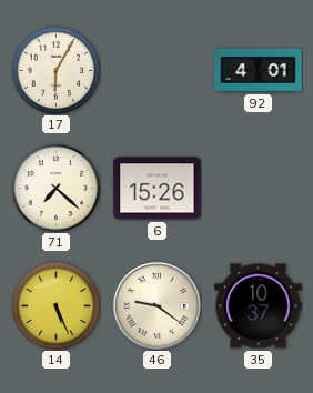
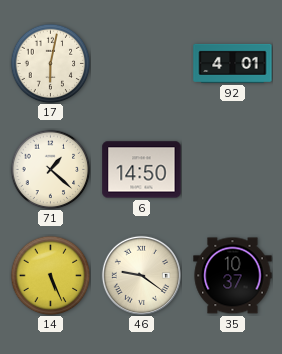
17: 6:05 -> 6:02
71: 7:22 -> 1:22
6: 15:26 -> 14:50
